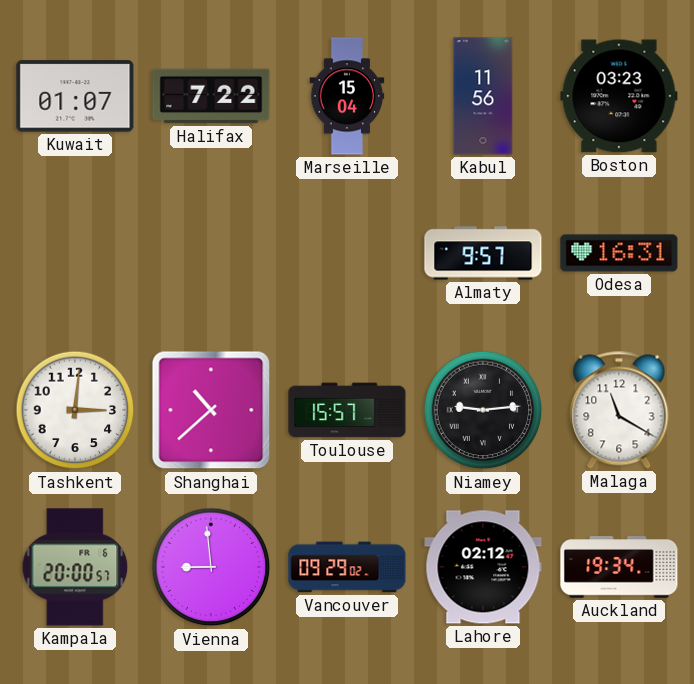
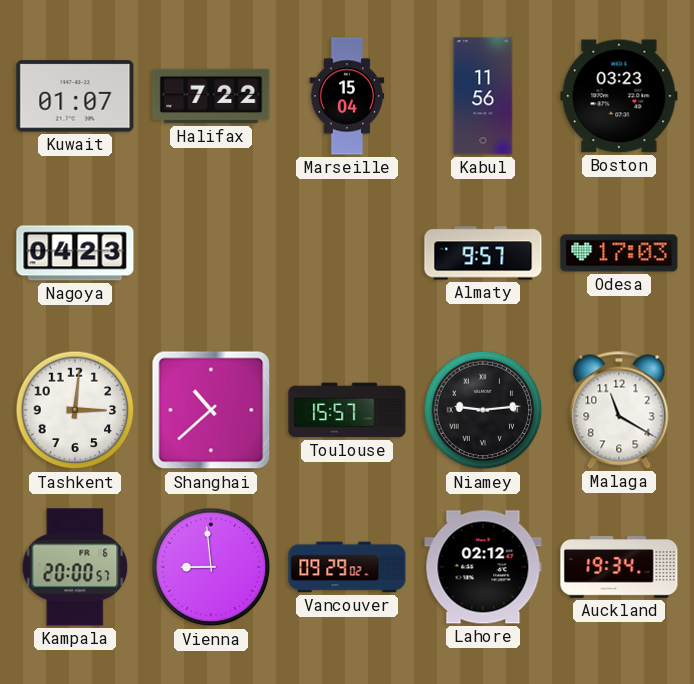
Nagoya: none -> 04:23
Odesa: 16:31 -> 17:03
